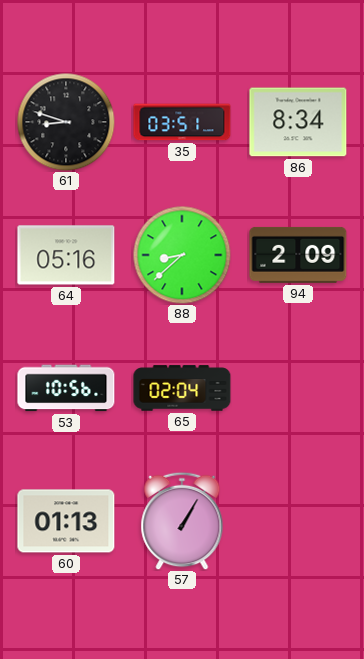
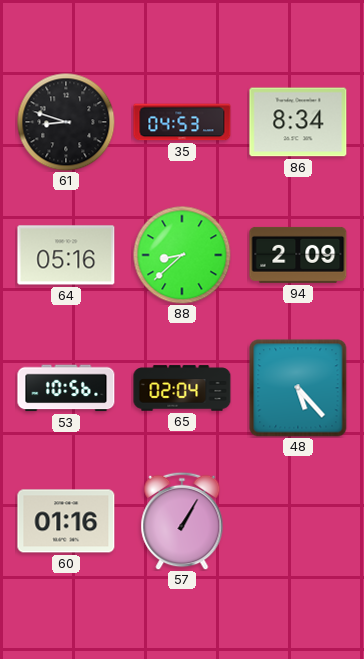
35: 03:51 -> 04:53
48: none -> 5:23
60: 01:13 -> 01:16
